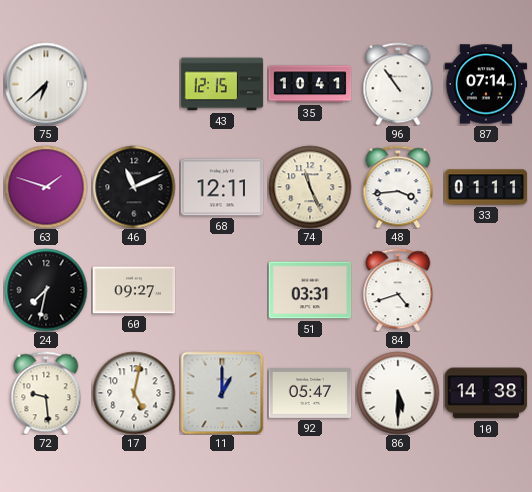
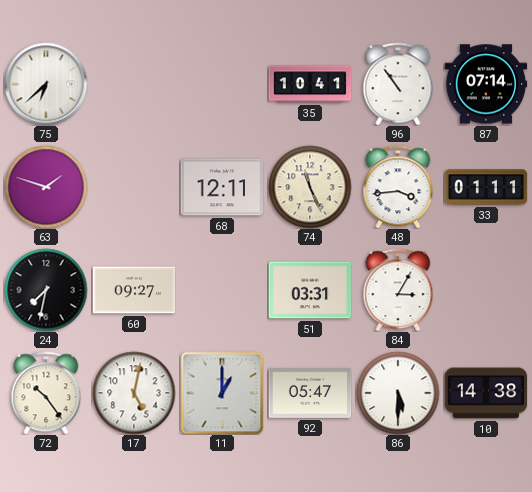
43: 12:15 -> none
46: 11:11 -> none
84: 4:42 -> 3:05
72: 9:29 -> 10:24
